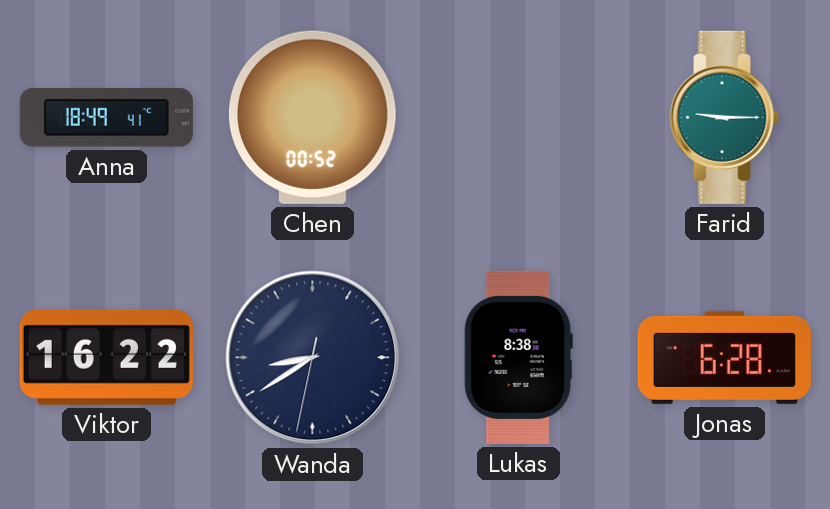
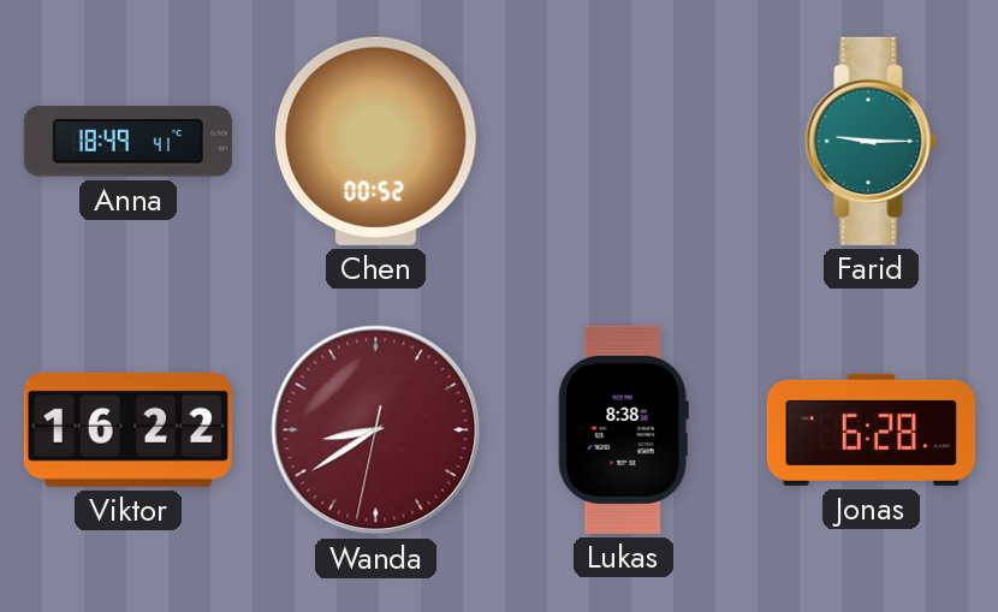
Wanda dial: navy -> burgundy
